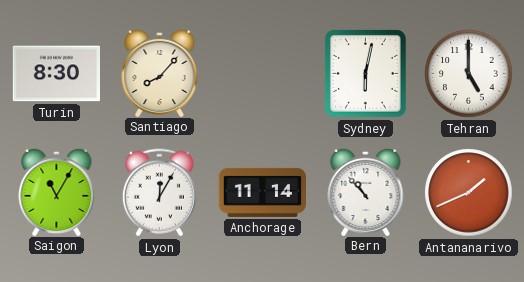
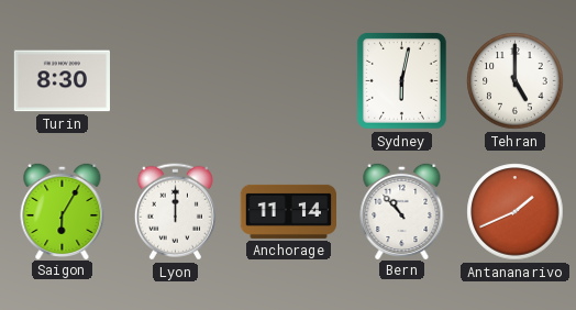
Santiago: 8:07 -> none
Saigon: 11:05 -> 6:05
Lyon: 12:05 -> 12:00
